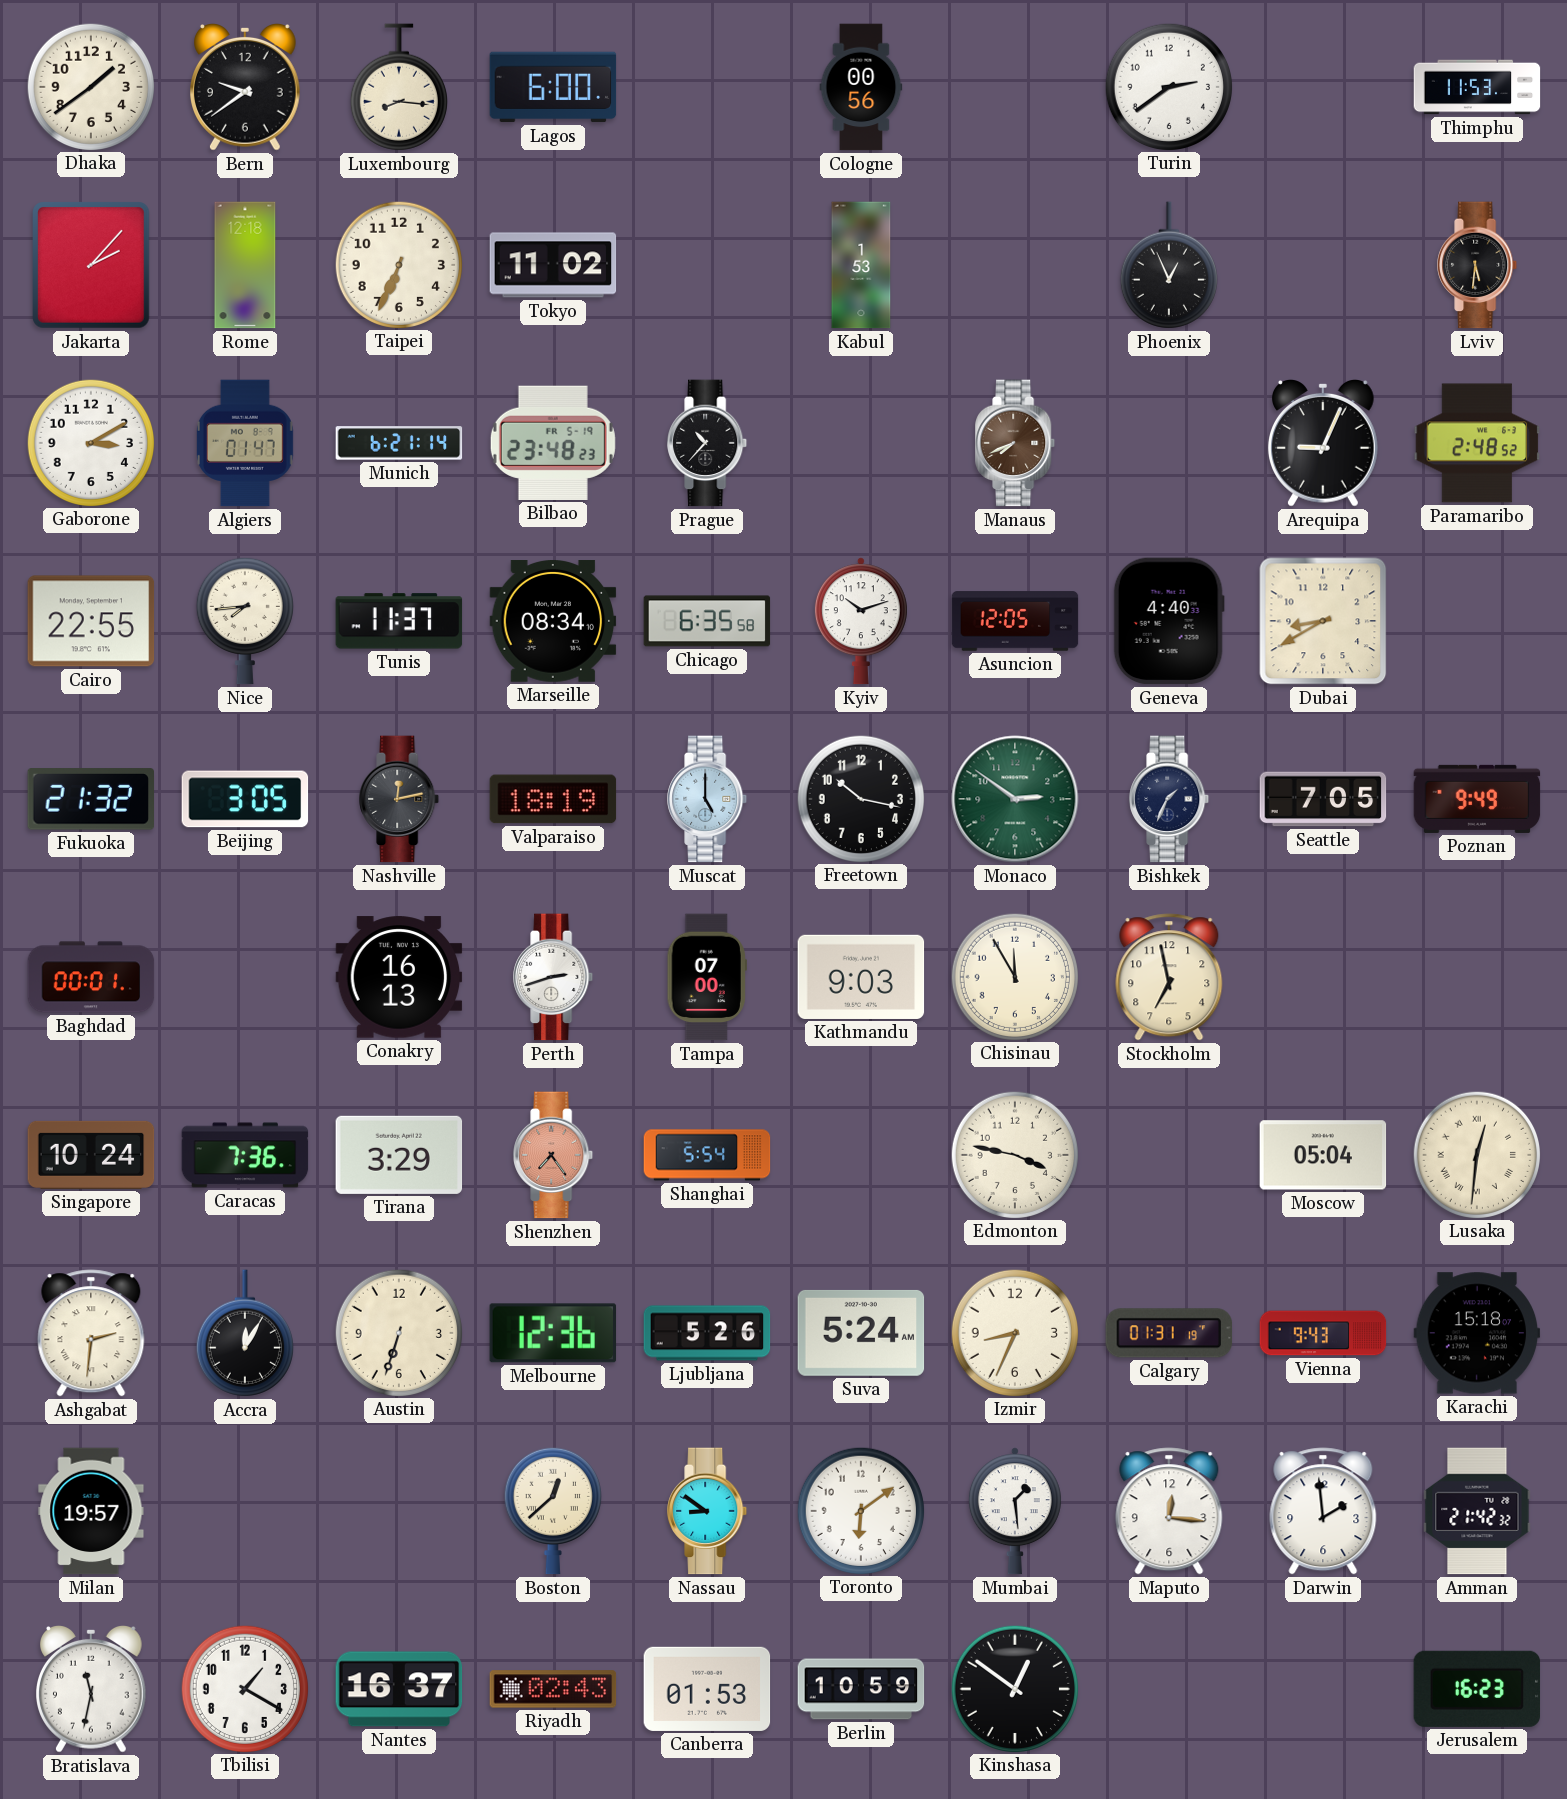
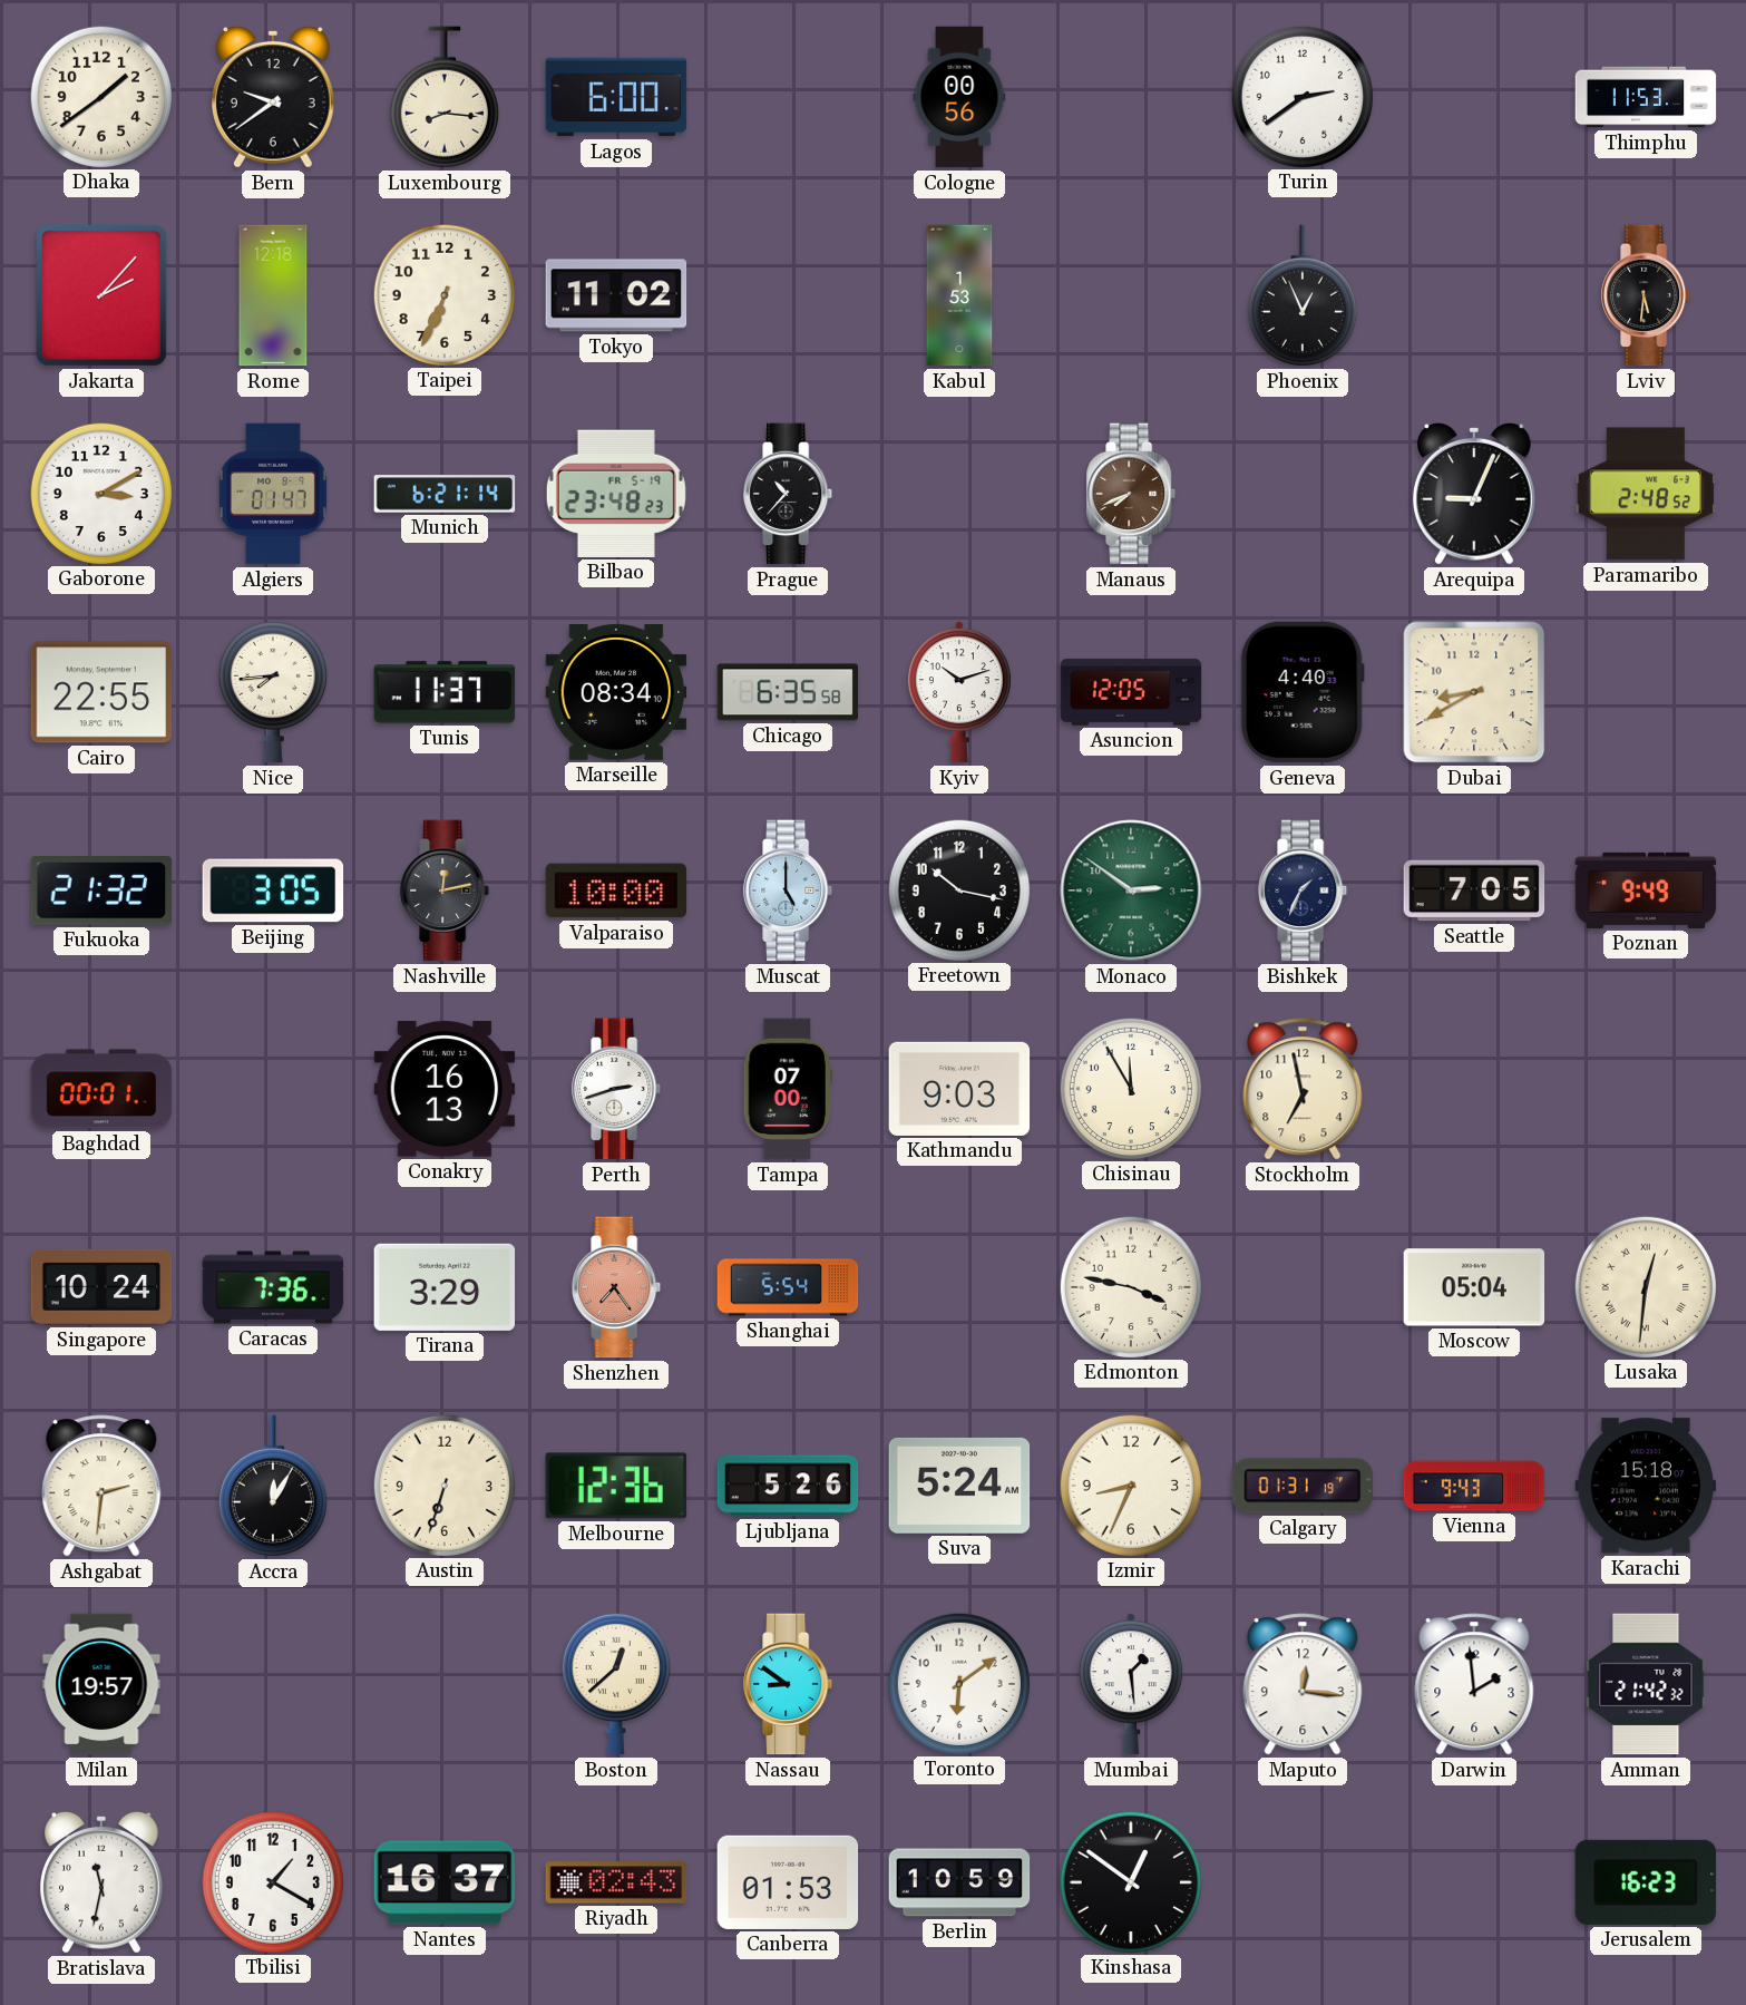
Valparaiso: 18:19 -> 10:00
